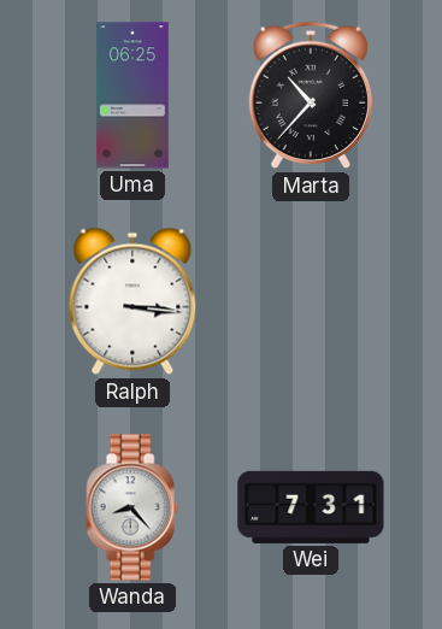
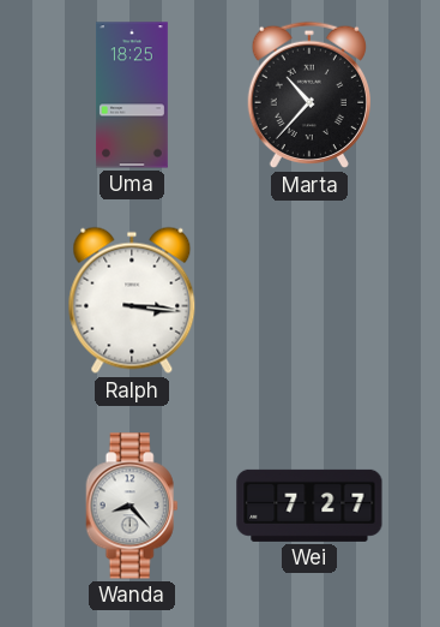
Uma: 06:25 -> 18:25
Wei: 7:31 -> 7:27
